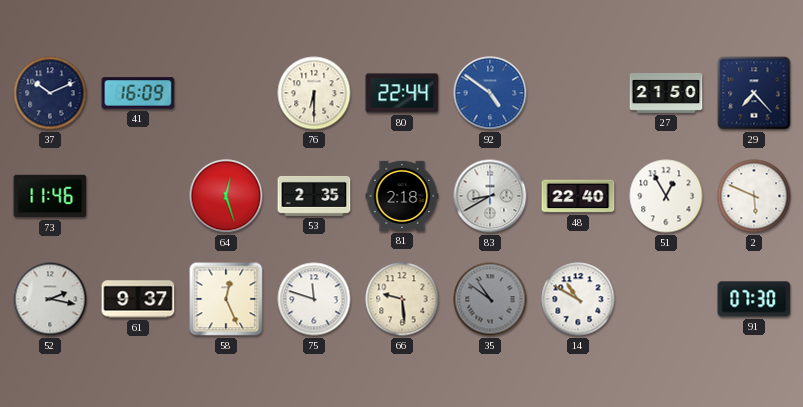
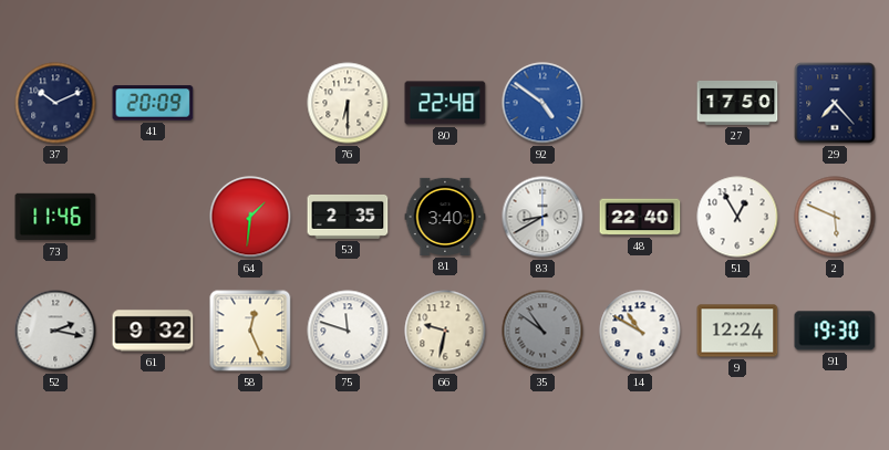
41: 16:09 -> 20:09
80: 22:44 -> 22:48
27: 21:50 -> 17:50
64: 12:27 -> 1:31
81: 2:18 -> 3:40
61: 9:37 -> 9:32
66: 9:29 -> 9:32
9: none -> 12:24
91: 07:30 -> 19:30
